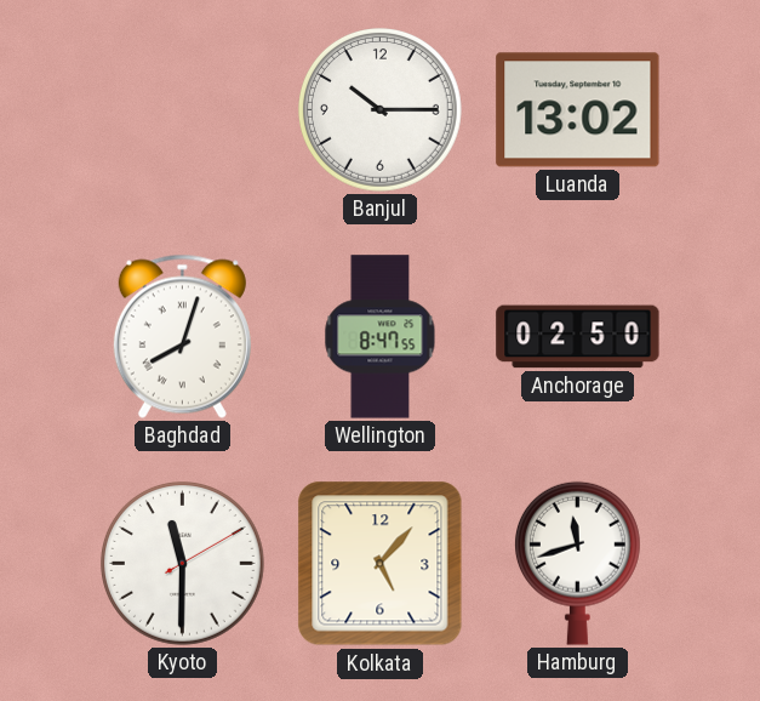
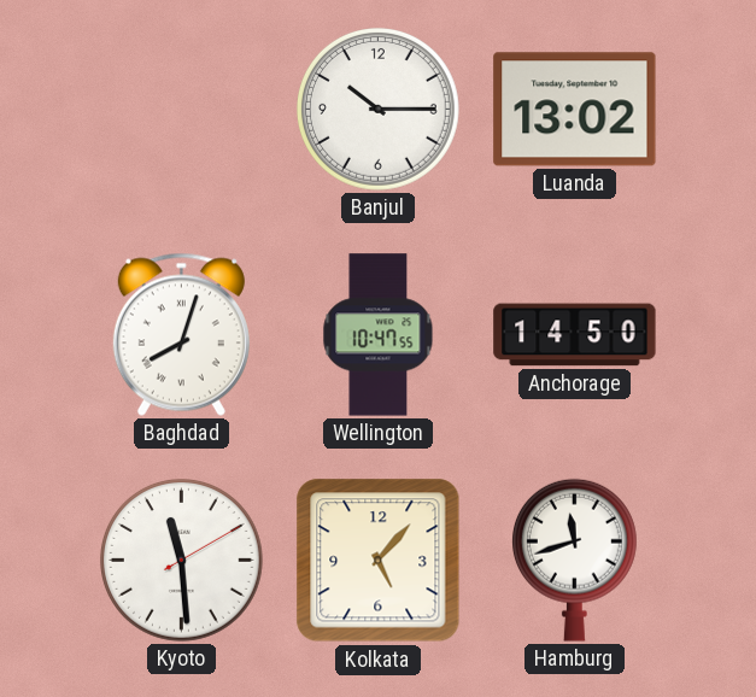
Wellington: 8:47 -> 10:47
Anchorage: 02:50 -> 14:50
Kyoto: 11:30 -> 11:29
